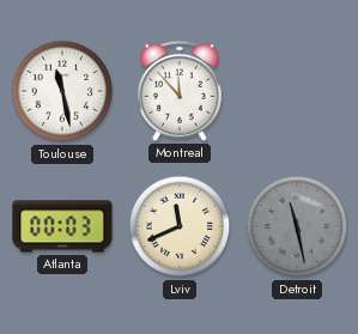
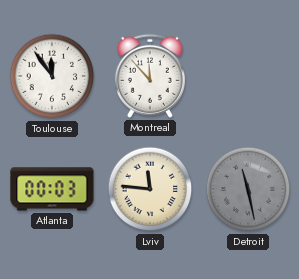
Toulouse: 11:28 -> 11:54
Lviv: 11:41 -> 11:46
